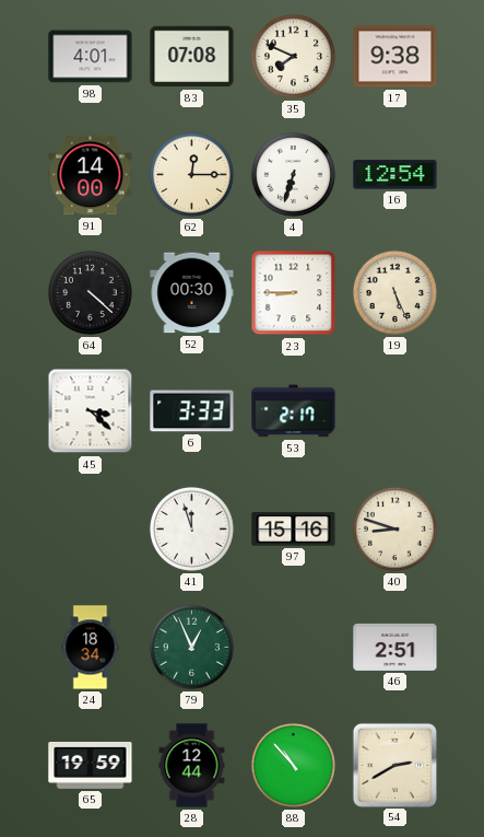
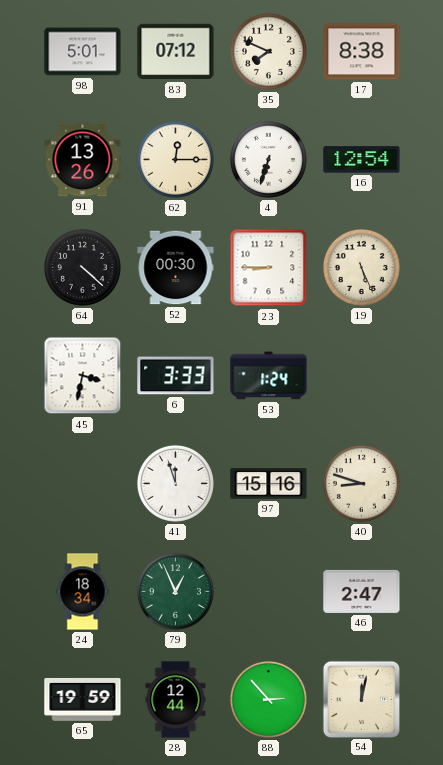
98: 4:01 -> 5:01
83: 07:08 -> 07:12
17: 9:38 -> 8:38
91: 14:00 -> 13:26
45: 3:22 -> 3:32
53: 2:17 -> 1:24
46: 2:51 -> 2:47
88: 10:53 -> 2:53
54: 2:40 -> 12:02
